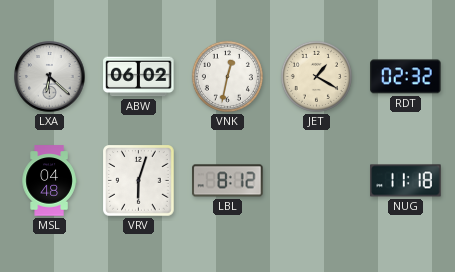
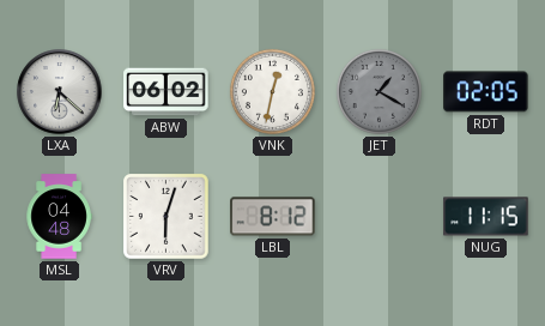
JET dial: cream -> grey
RDT: 02:32 -> 02:05
NUG: 11:18 -> 11:15
